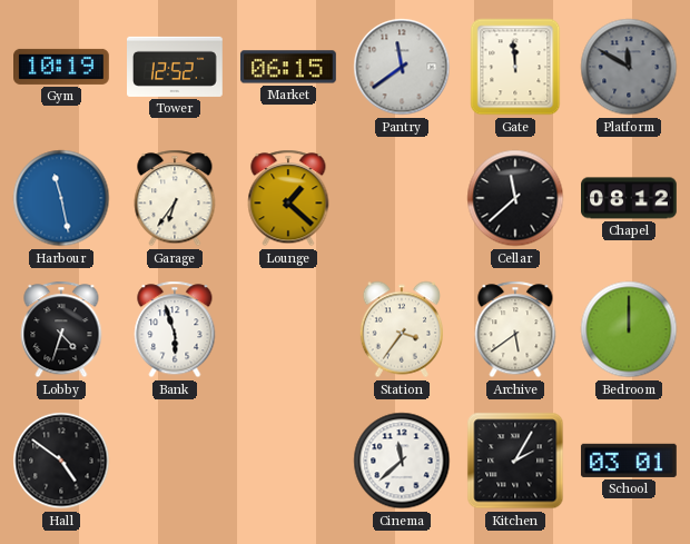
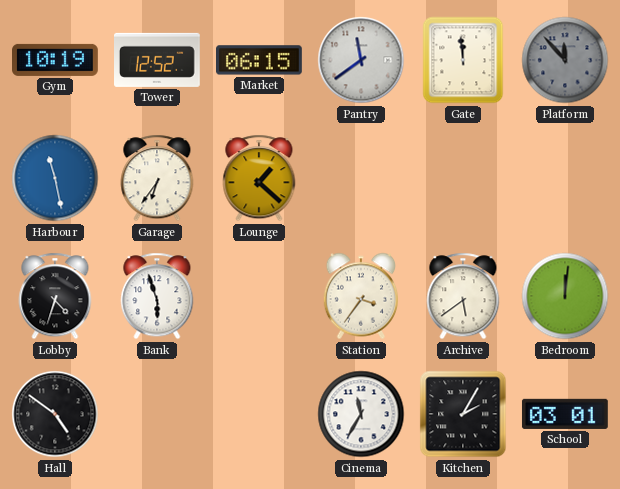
Platform: 11:50 -> 11:53
Cellar: 11:38 -> none
Chapel: 08:12 -> none
Bedroom: 12:00 -> 12:01
Cinema: 11:38 -> 11:35
